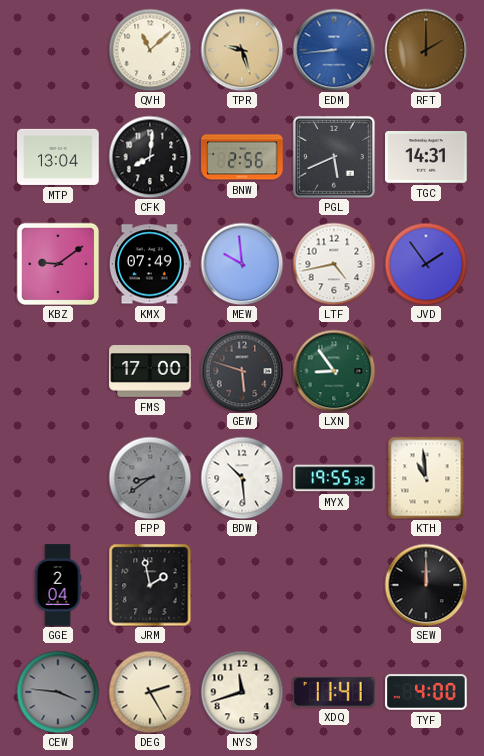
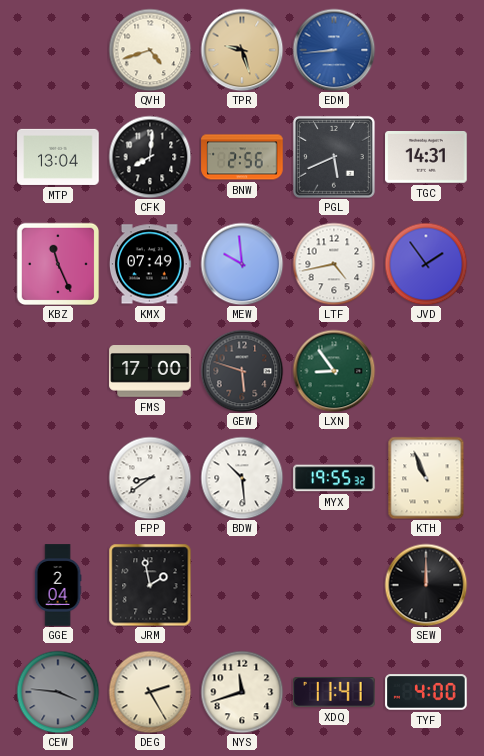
QVH: 11:08 -> 4:42
RFT: 2:00 -> none
KBZ: 9:09 -> 11:26
FPP dial: grey -> white
KTH: 10:59 -> 10:56
